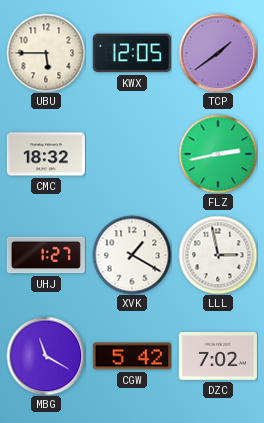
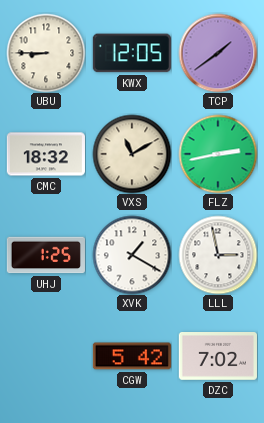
UBU: 5:45 -> 8:45
VXS: none -> 11:10
UHJ: 1:27 -> 1:25
MBG: 11:20 -> none
